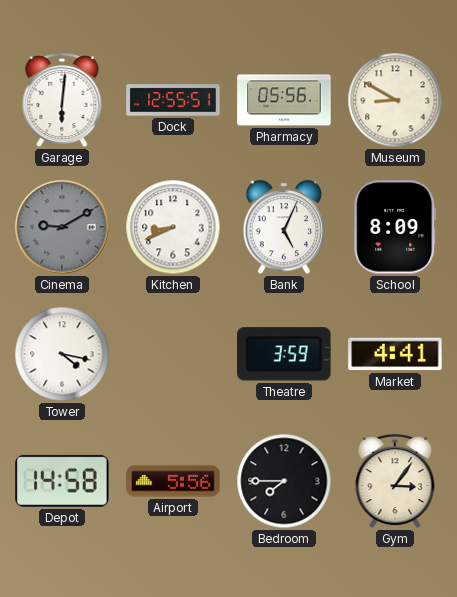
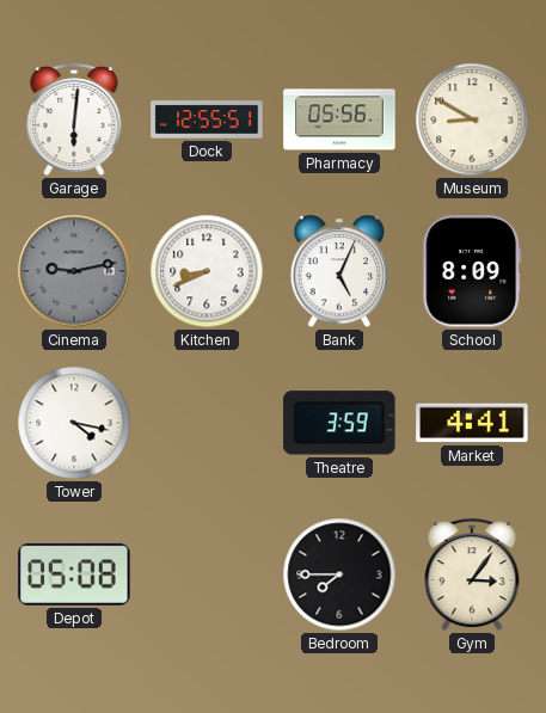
Cinema: 9:10 -> 9:13
Depot: 14:58 -> 05:08
Airport: 5:56 -> none
